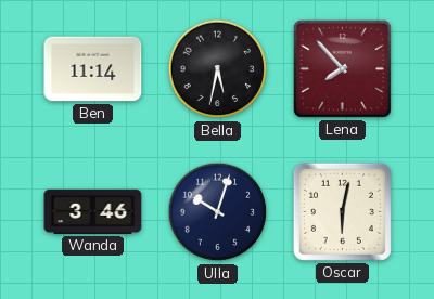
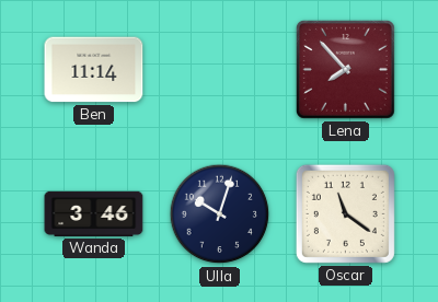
Bella: 5:32 -> none
Oscar: 6:02 -> 11:21
